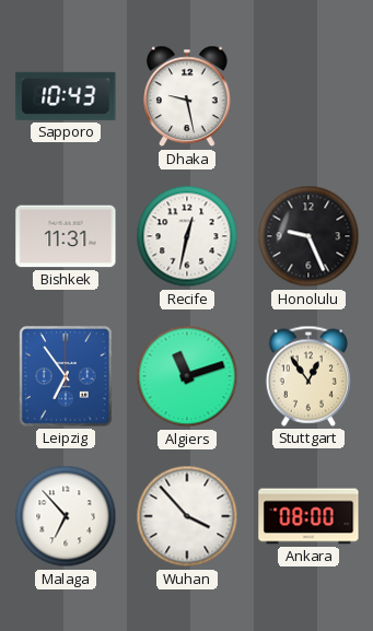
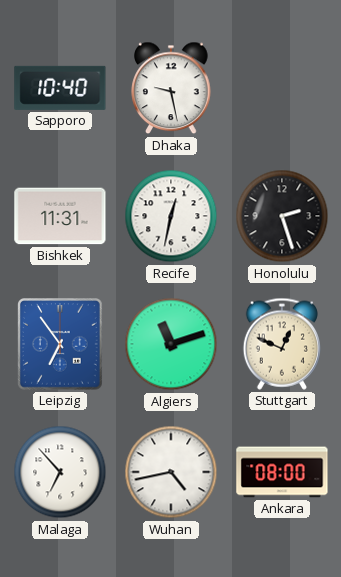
Sapporo: 10:43 -> 10:40
Honolulu: 9:26 -> 2:27
Stuttgart: 12:54 -> 12:49
Wuhan: 3:53 -> 4:43
